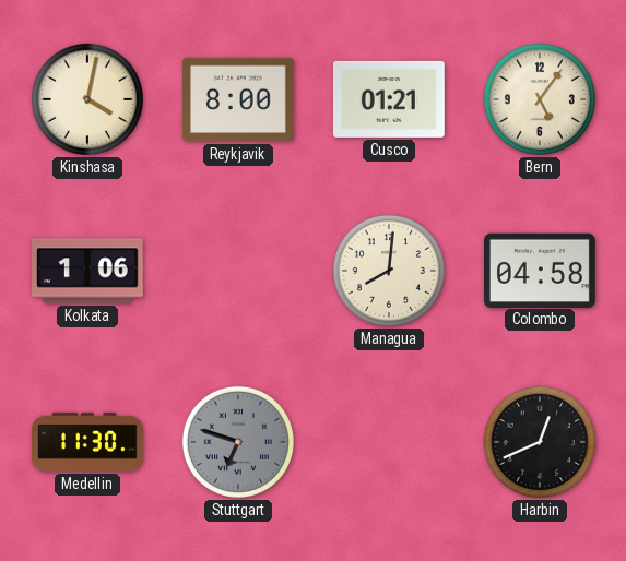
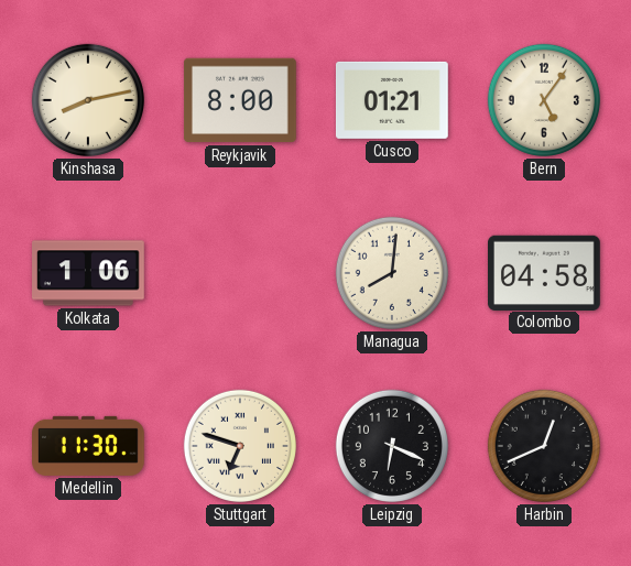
Kinshasa: 4:02 -> 8:13
Stuttgart dial: grey -> cream
Leipzig: none -> 6:19
